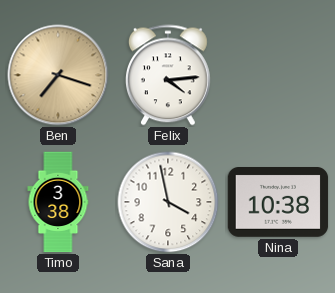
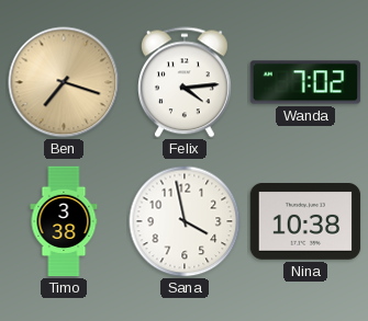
Wanda: none -> 7:02
